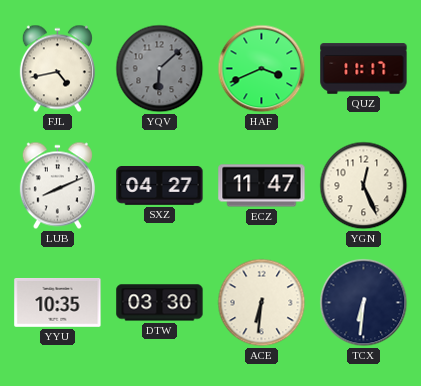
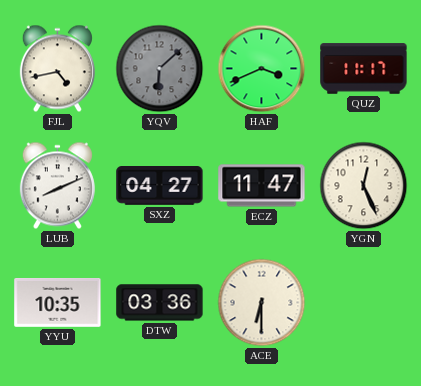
DTW: 03:30 -> 03:36
ACE: 6:31 -> 6:30
TCX: 6:31 -> none
